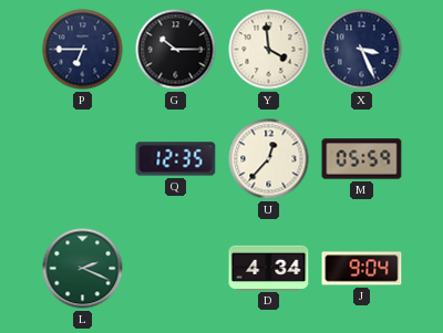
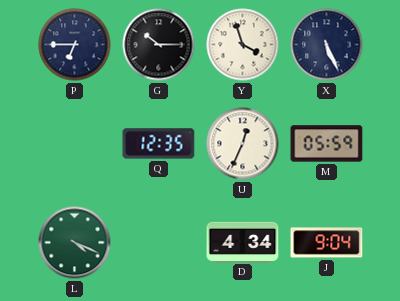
Y: 3:59 -> 3:57
X: 3:26 -> 5:26
U: 12:37 -> 12:34
L: 2:19 -> 4:19
